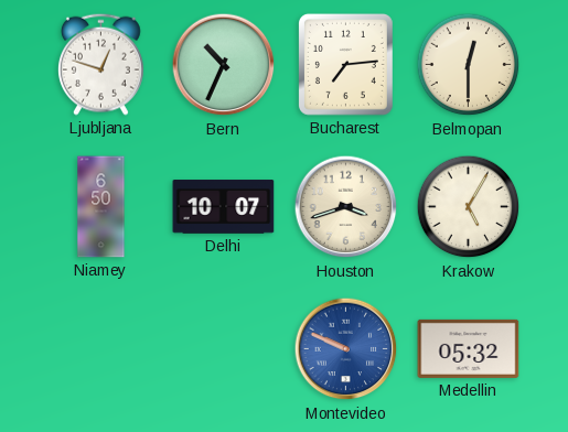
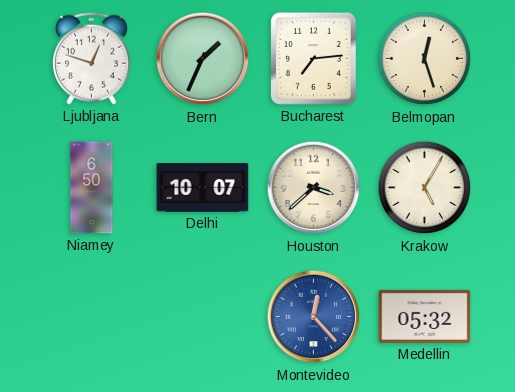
Bern: 10:34 -> 1:34
Belmopan: 12:30 -> 12:27
Houston: 3:42 -> 3:38
Montevideo: 9:49 -> 12:23
